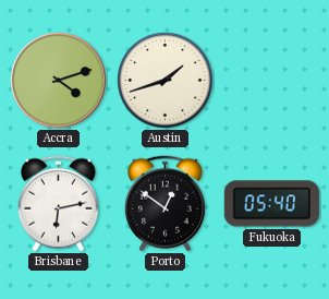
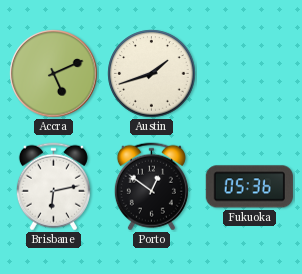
Accra: 4:12 -> 5:11
Fukuoka: 05:40 -> 05:36
